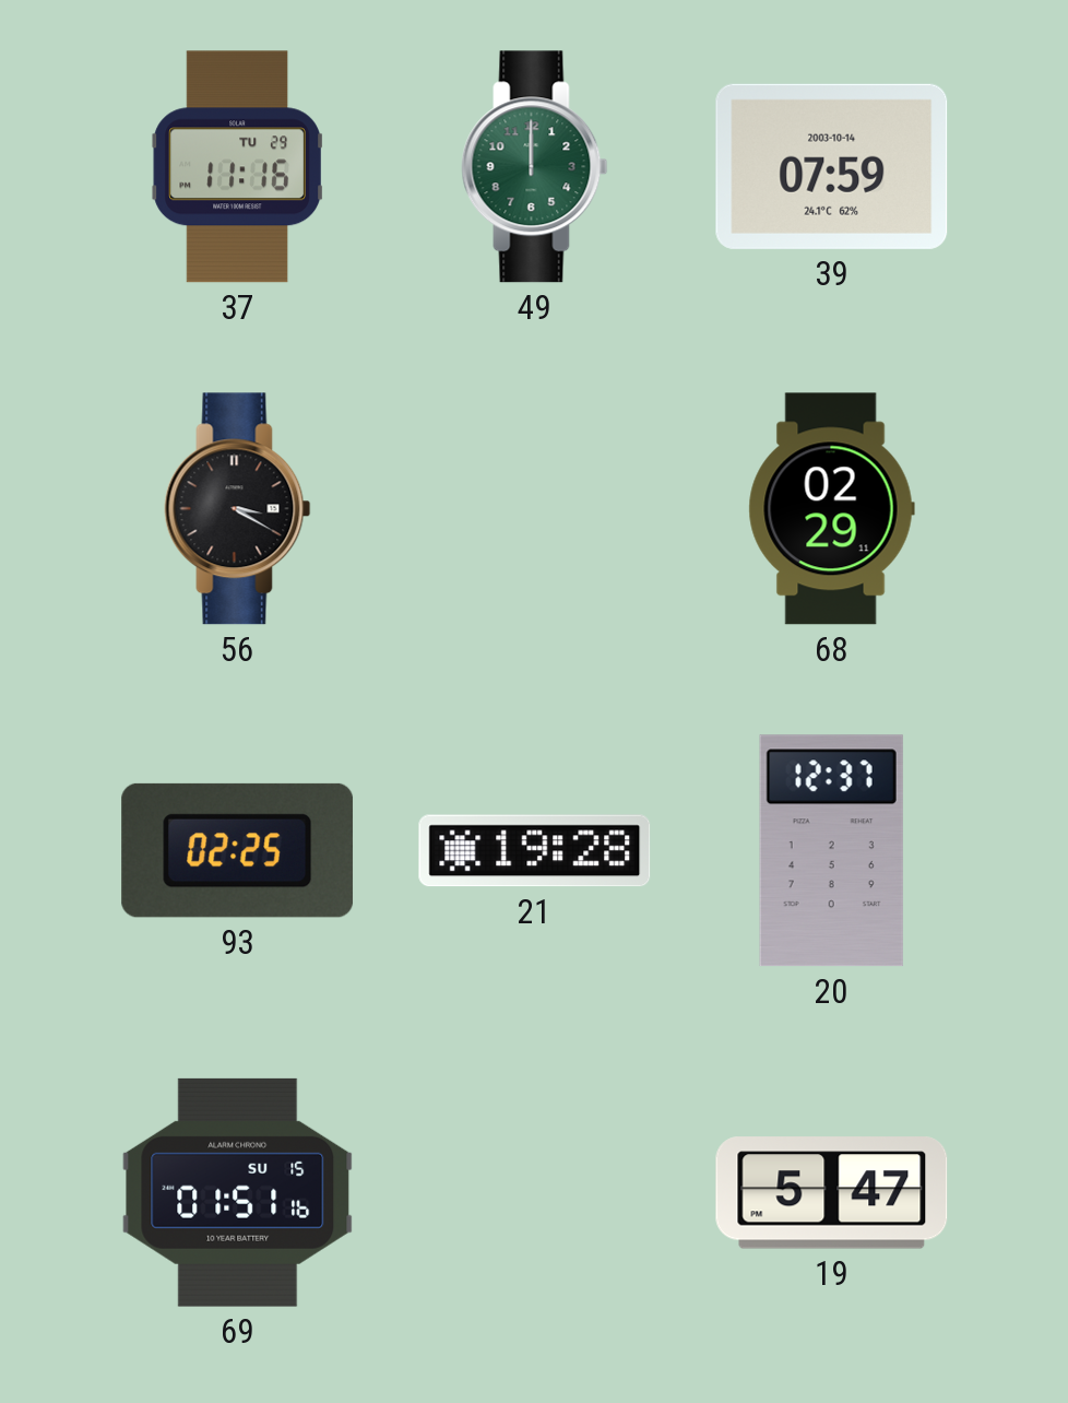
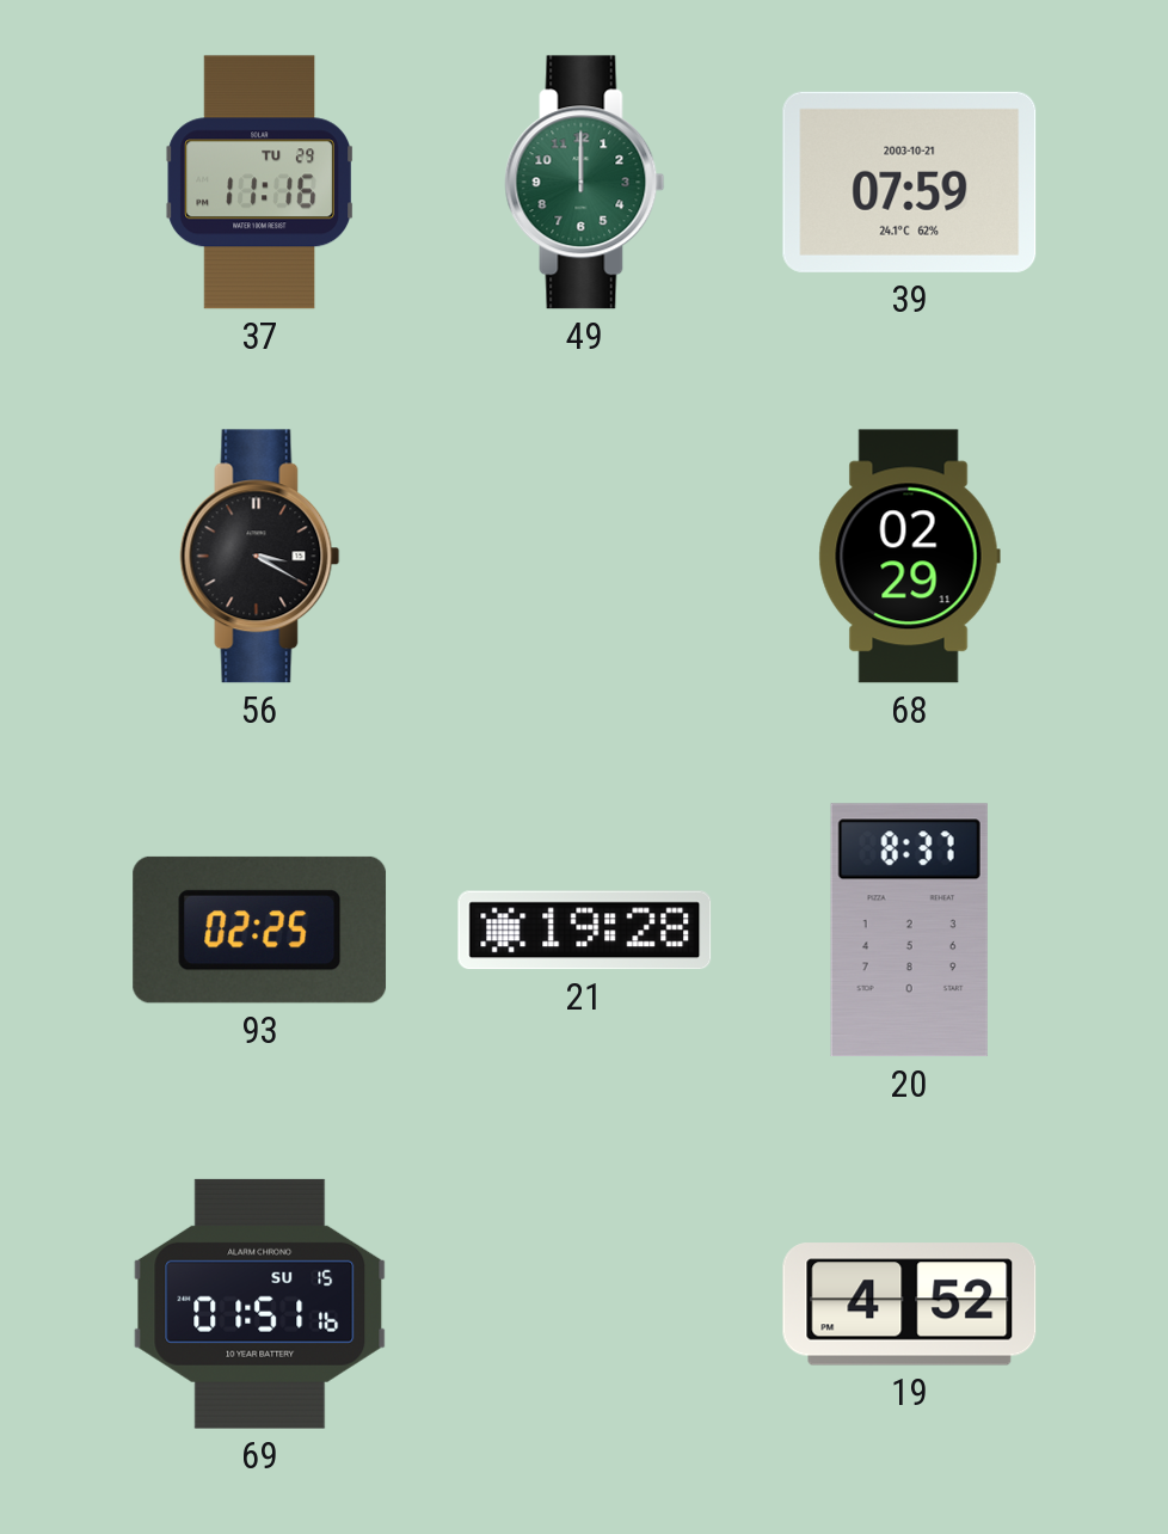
39 date: 2003-10-14 -> 2003-10-21
20: 12:37 -> 8:37
19: 5:47 -> 4:52
